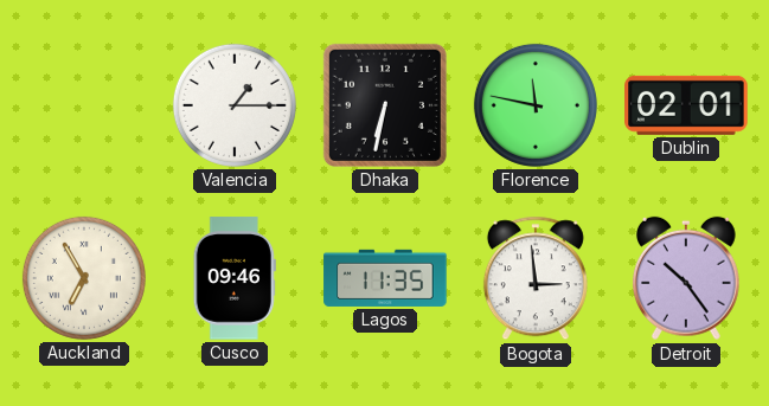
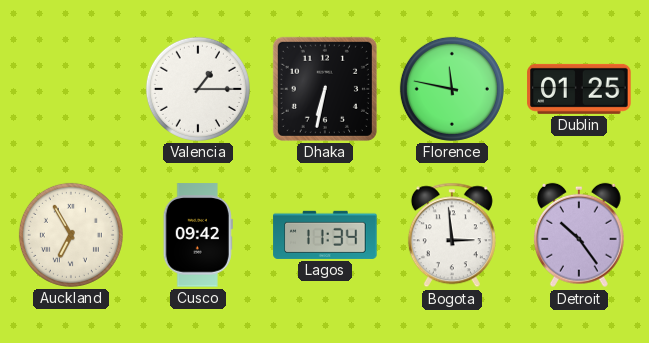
Dublin: 02:01 -> 01:25
Cusco: 09:46 -> 09:42
Lagos: 11:35 -> 11:34
